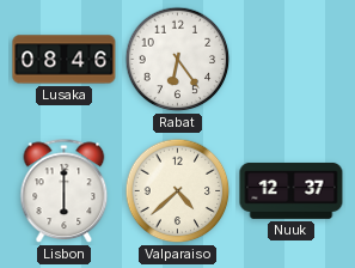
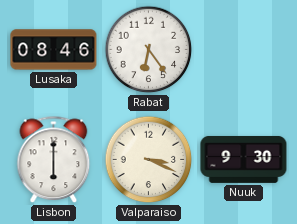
Valparaiso: 4:38 -> 3:19
Nuuk: 12:37 -> 9:30
